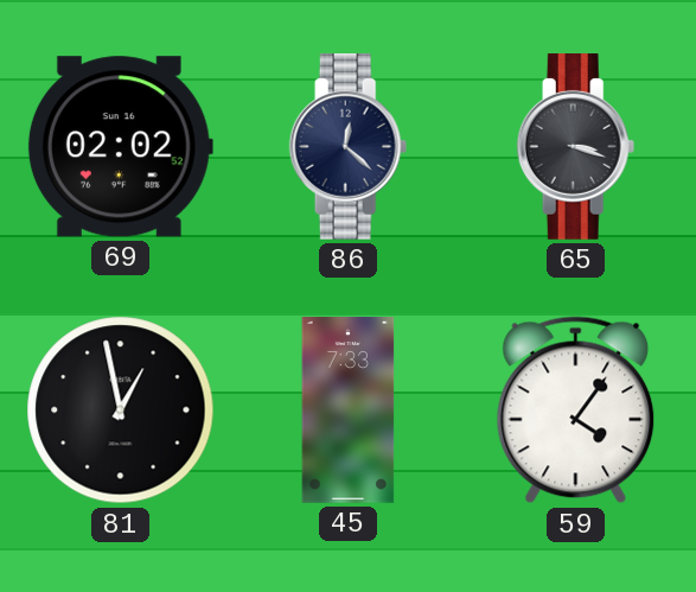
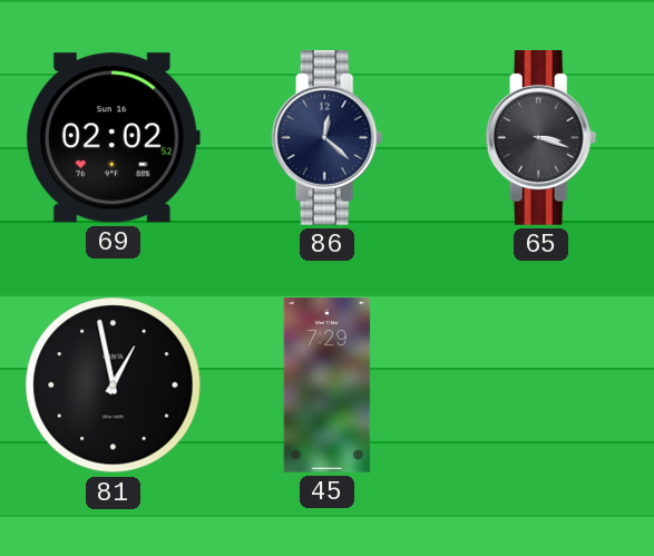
45: 7:33 -> 7:29
59: 4:06 -> none
